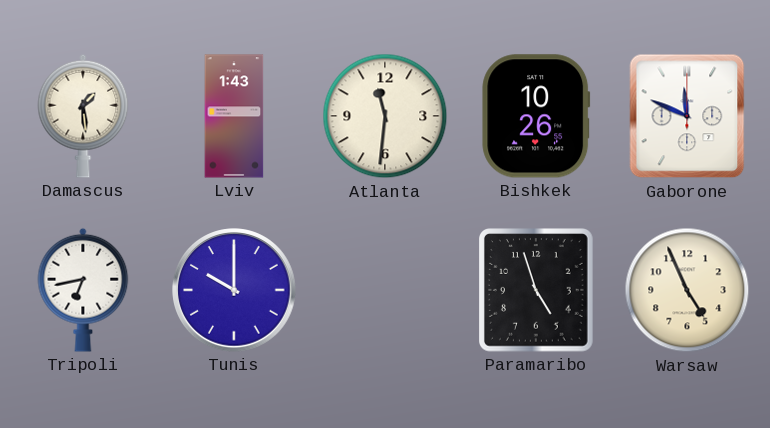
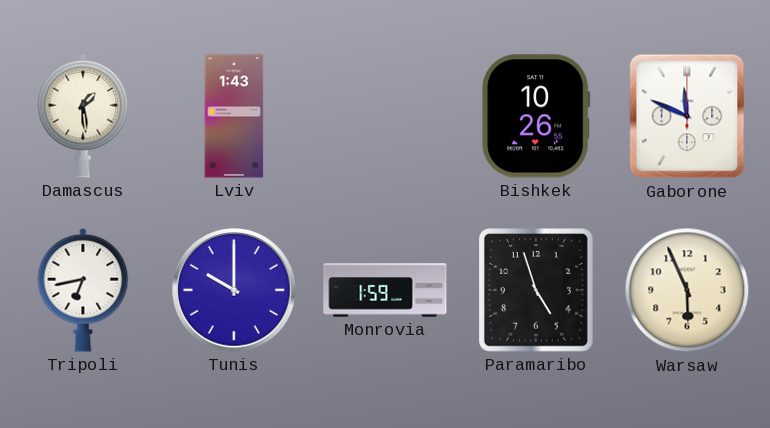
Atlanta: 11:31 -> none
Monrovia: none -> 1:59
Warsaw: 4:56 -> 5:56
